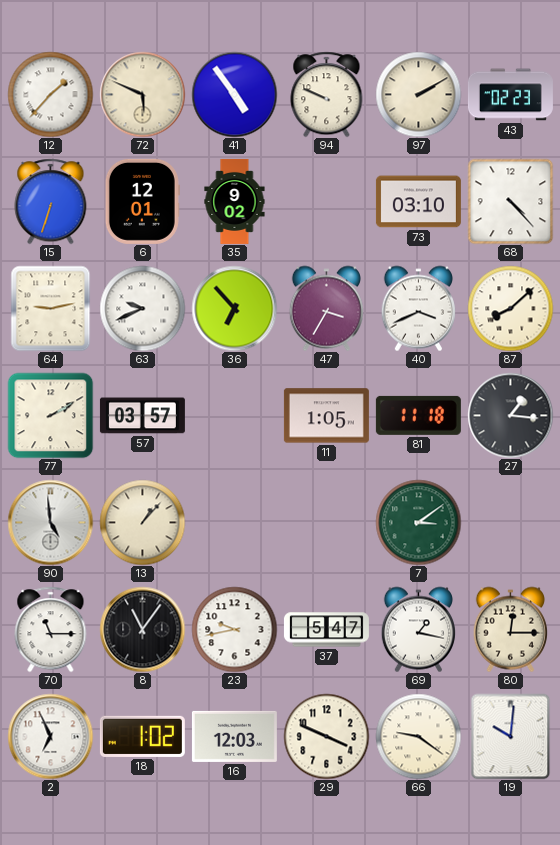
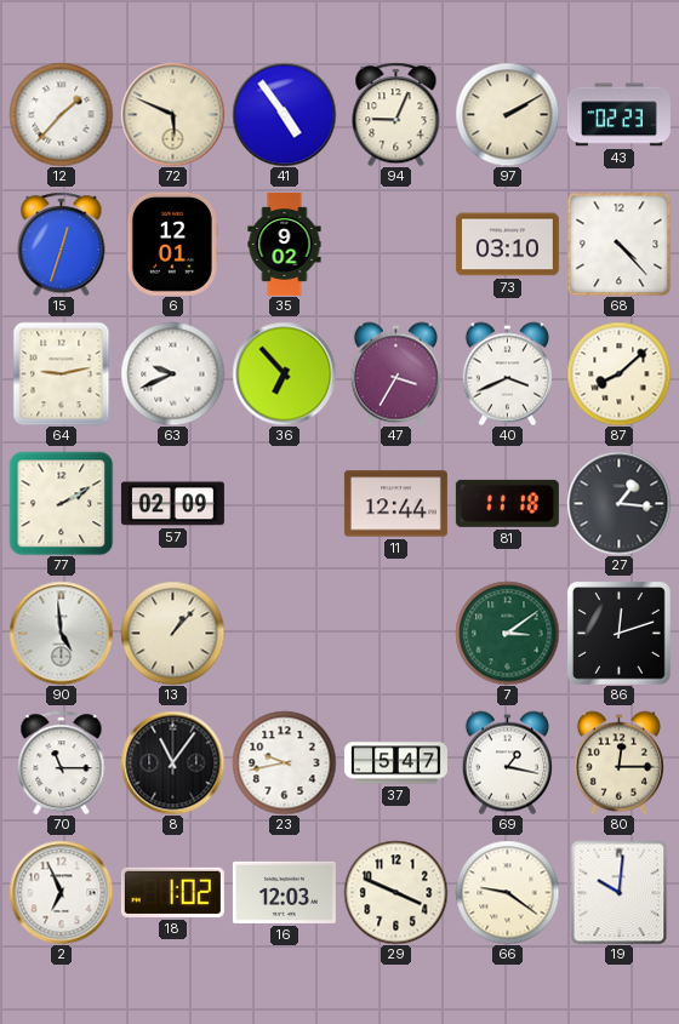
94: 9:49 -> 9:04
15: 6:33 -> 12:33
57: 03:57 -> 02:09
11: 1:05 -> 12:44
86: none -> 12:12
